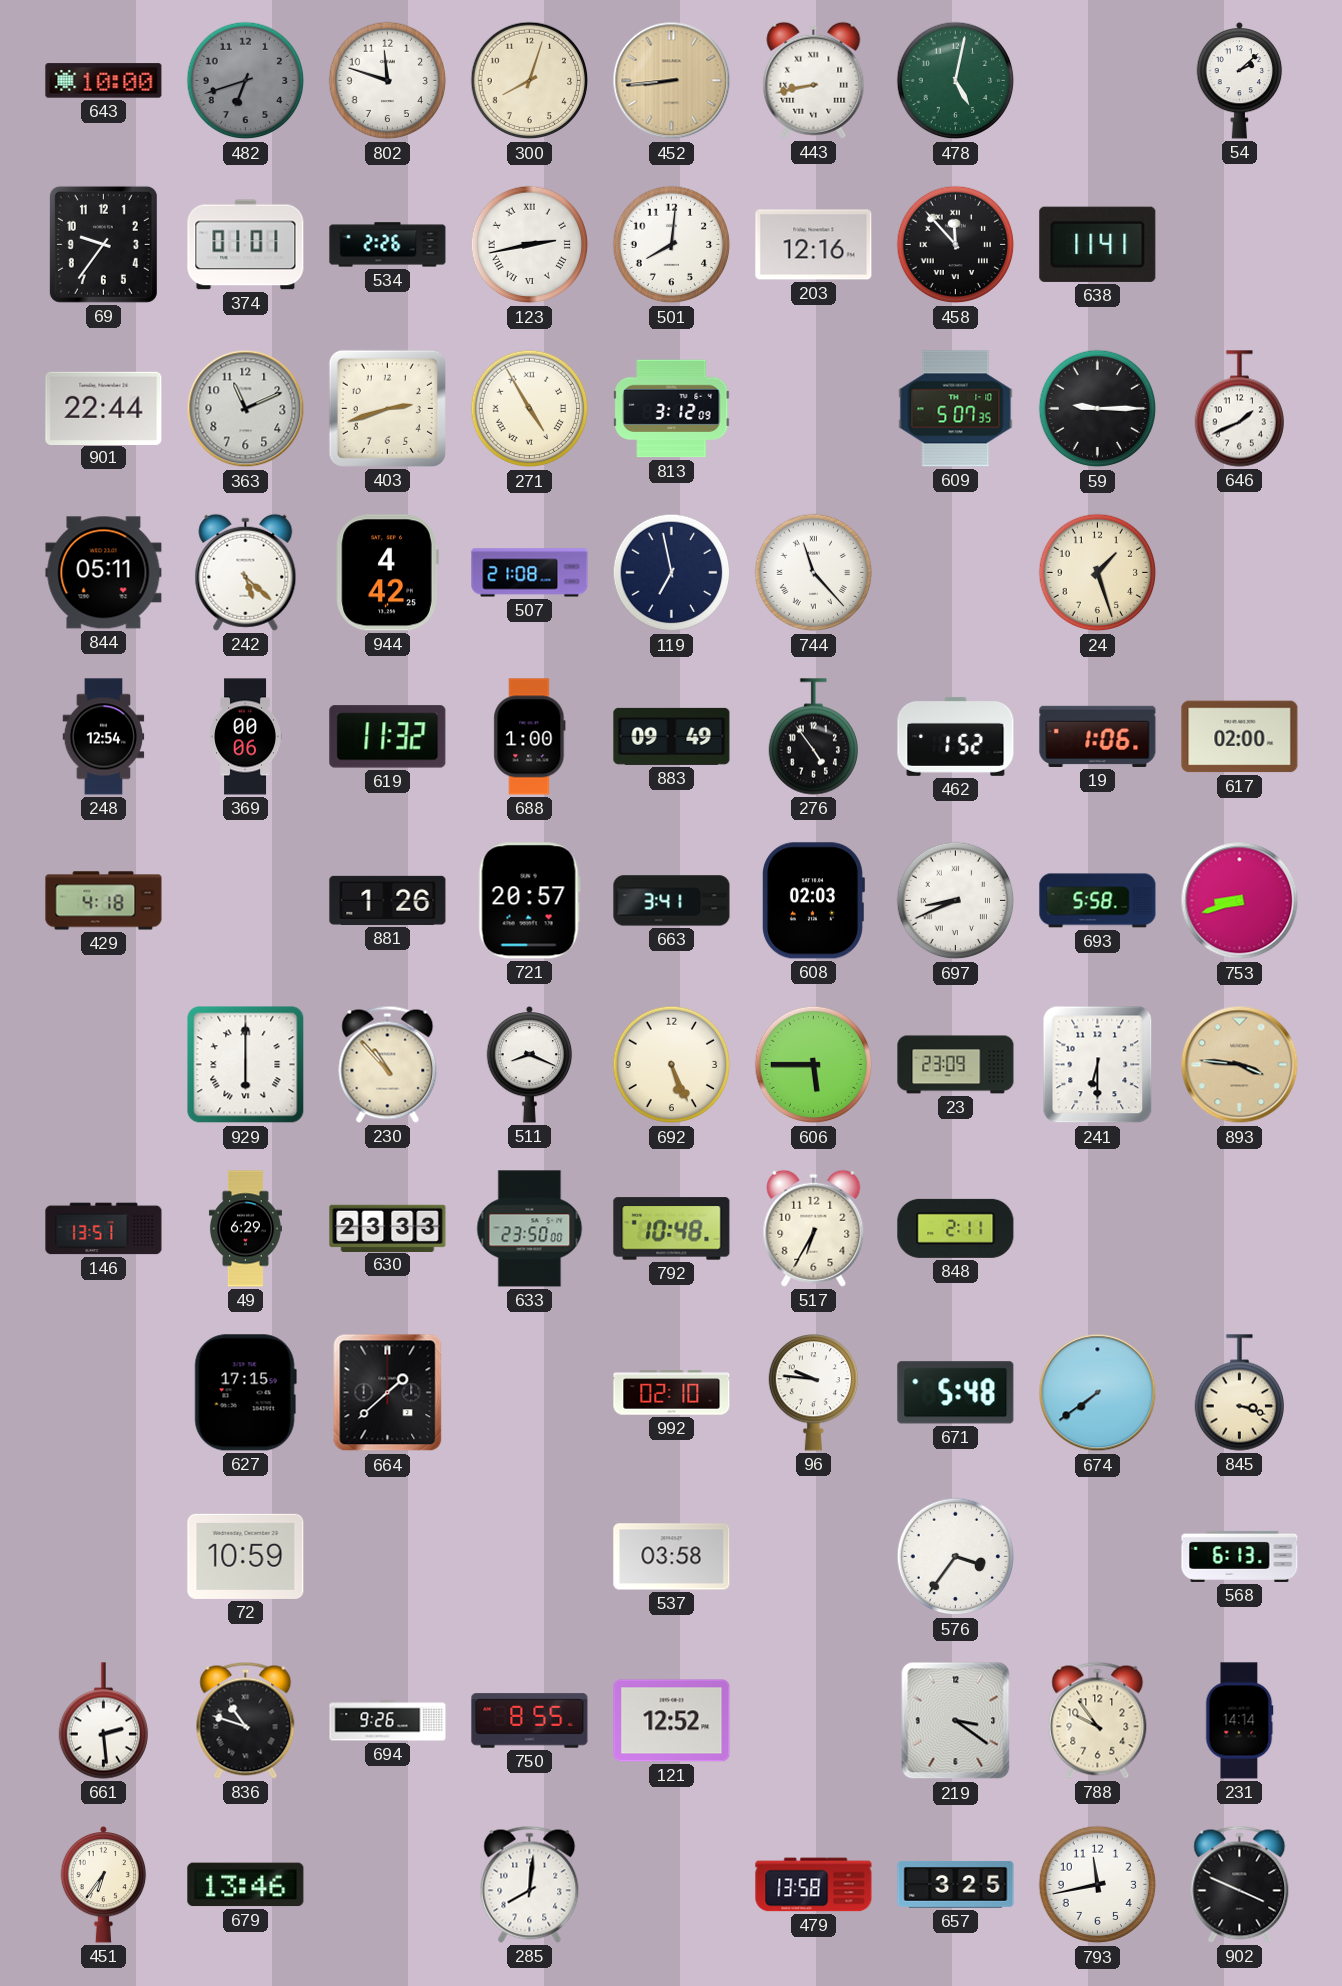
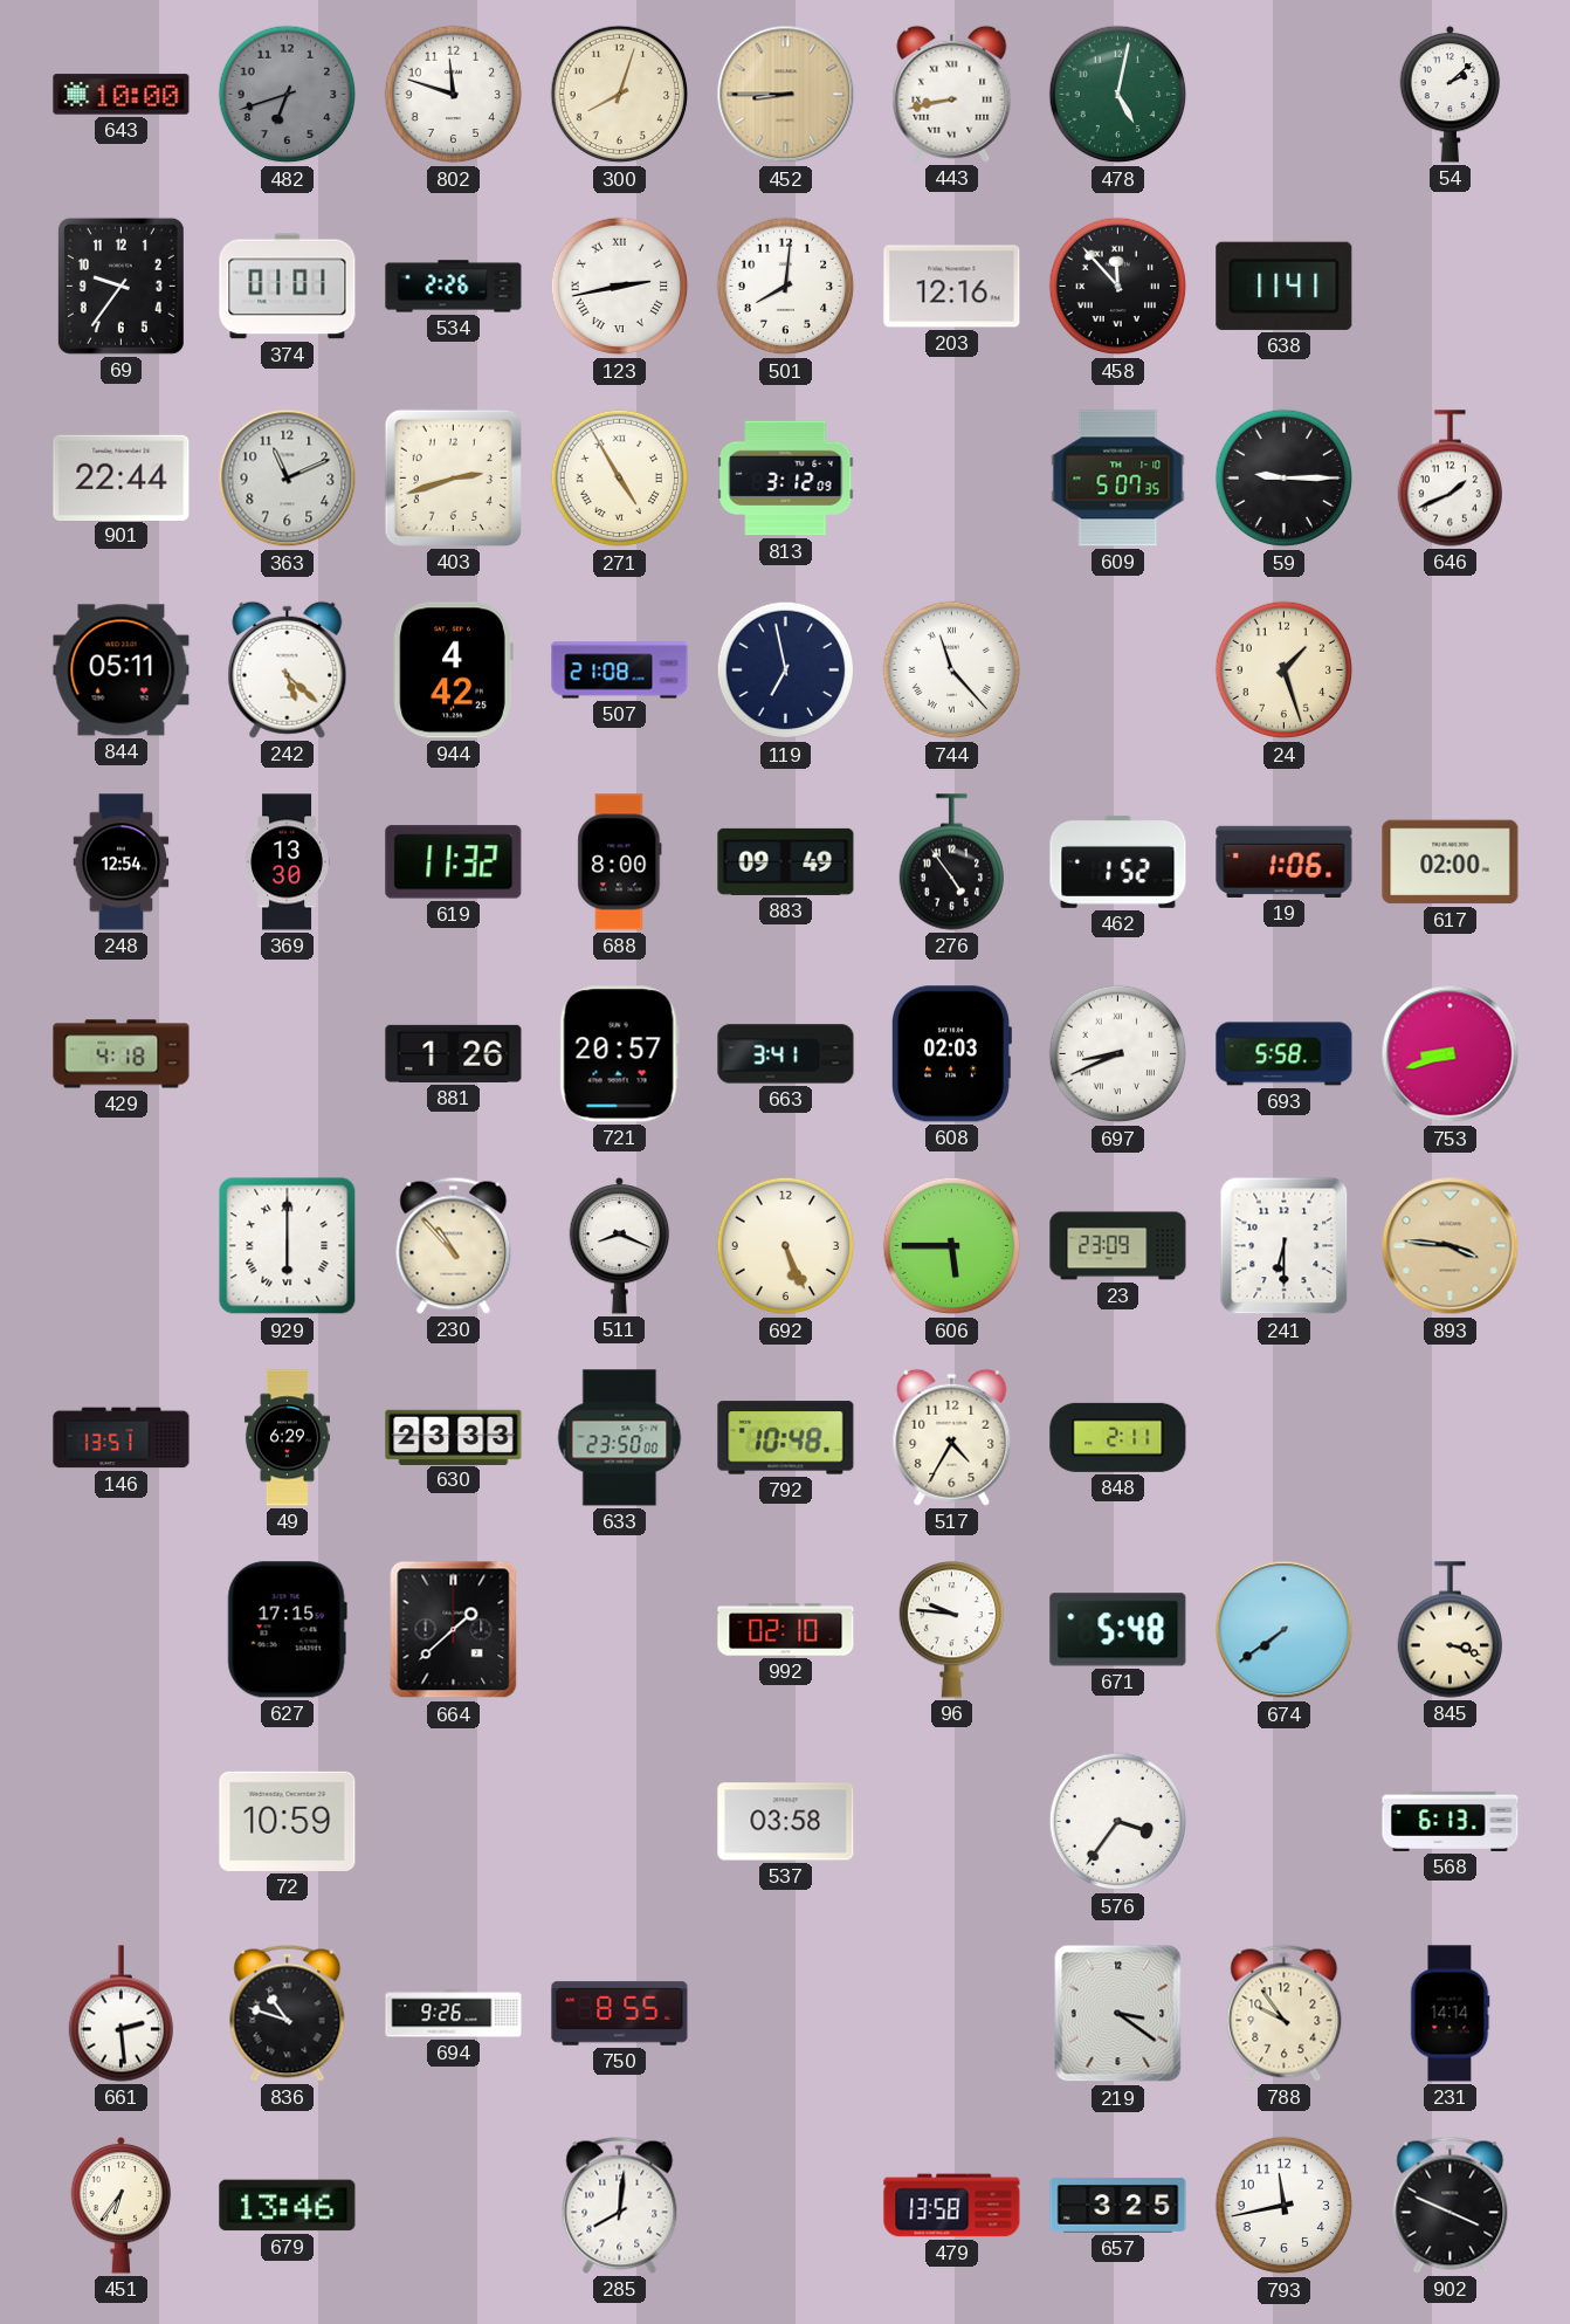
452: 8:44 -> 8:45
369: 00:06 -> 13:30
688: 1:00 -> 8:00
517: 6:35 -> 4:35
121: 12:52 -> none
